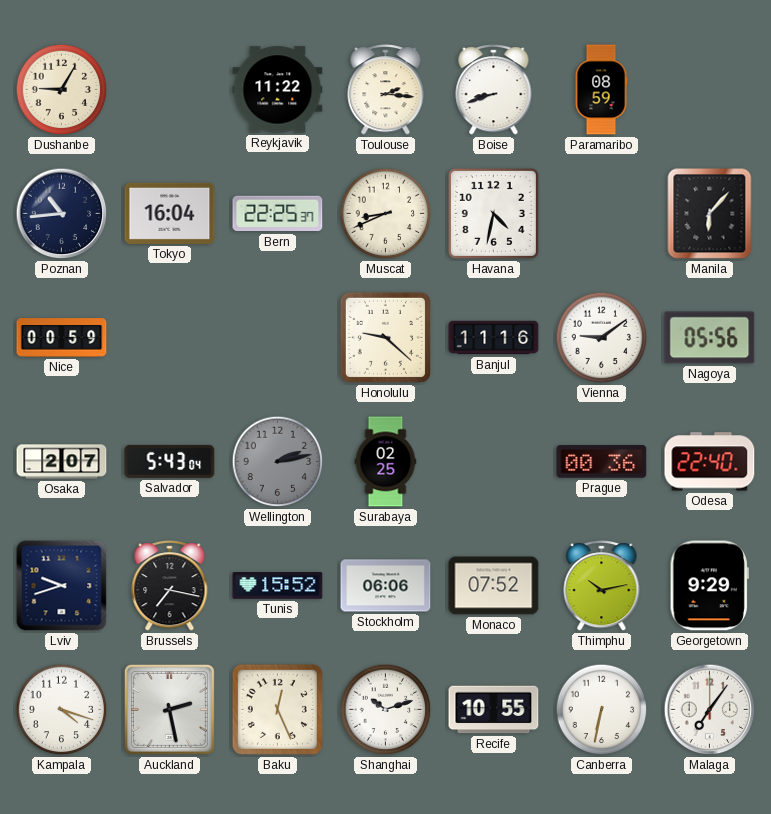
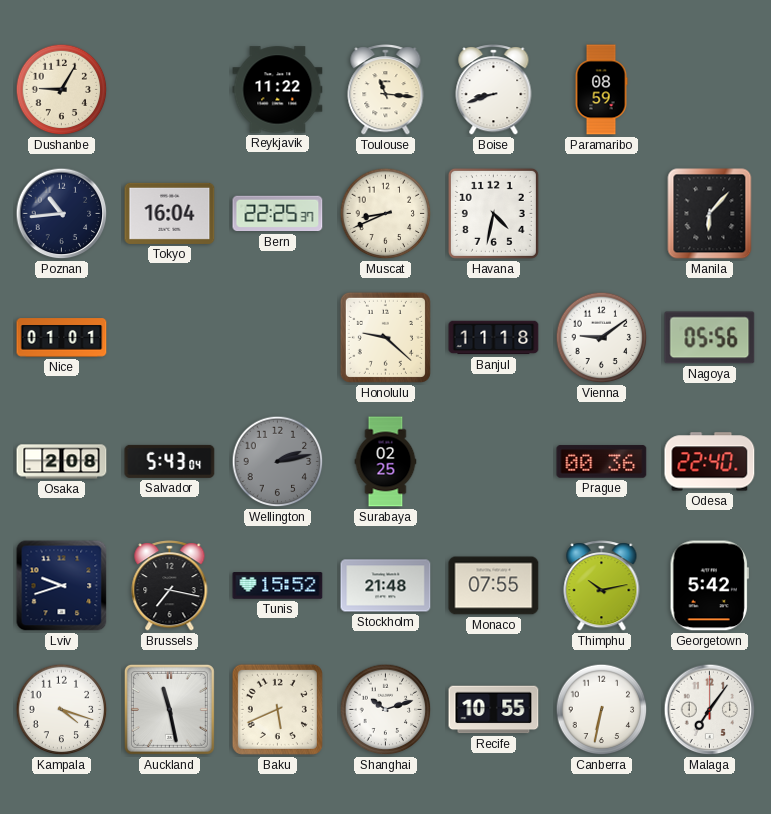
Toulouse: 2:16 -> 11:16
Nice: 00:59 -> 01:01
Banjul: 11:16 -> 11:18
Osaka: 2:07 -> 2:08
Stockholm: 06:06 -> 21:48
Monaco: 07:52 -> 07:55
Georgetown: 9:29 -> 5:42
Auckland: 2:28 -> 11:28
Baku: 12:26 -> 5:41
